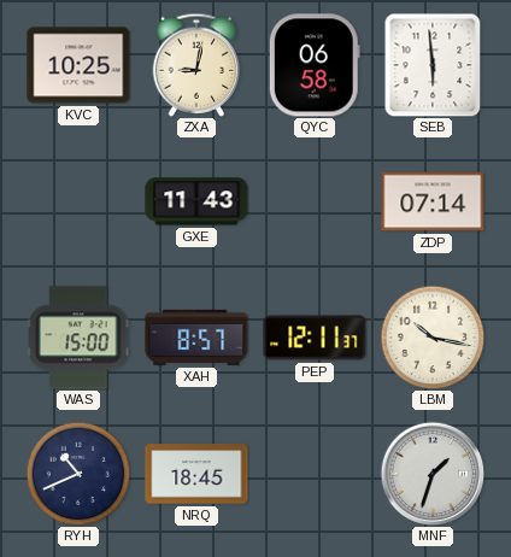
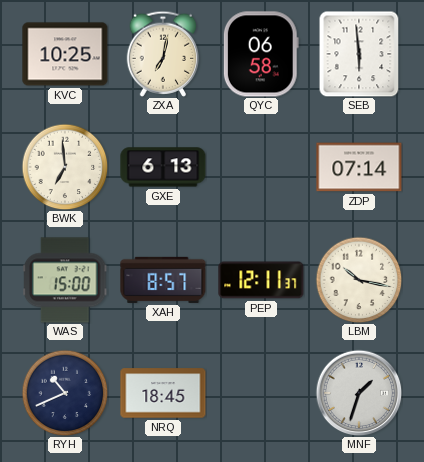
ZXA: 9:02 -> 7:02
BWK: none -> 6:59
GXE: 11:43 -> 6:13
